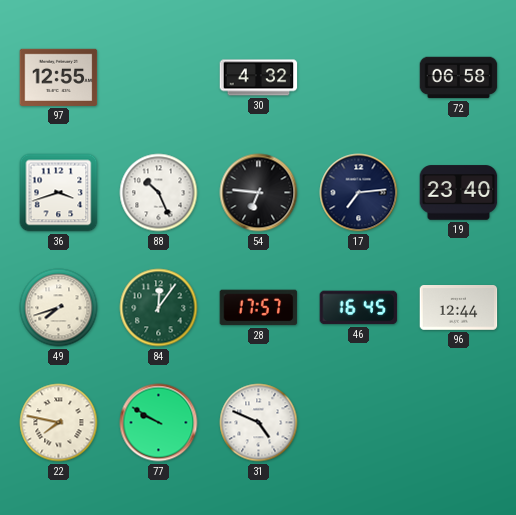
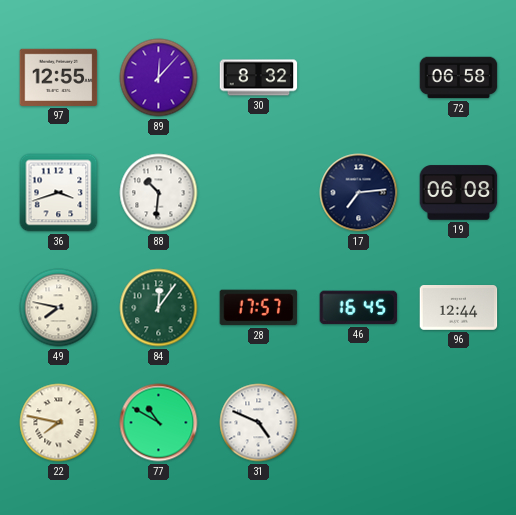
89: none -> 12:07
30: 4:32 -> 8:32
88: 10:26 -> 10:31
54: 6:46 -> none
19: 23:40 -> 06:08
49: 7:42 -> 7:47
77: 9:50 -> 10:50
